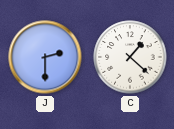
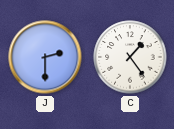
C: 1:22 -> 1:24
